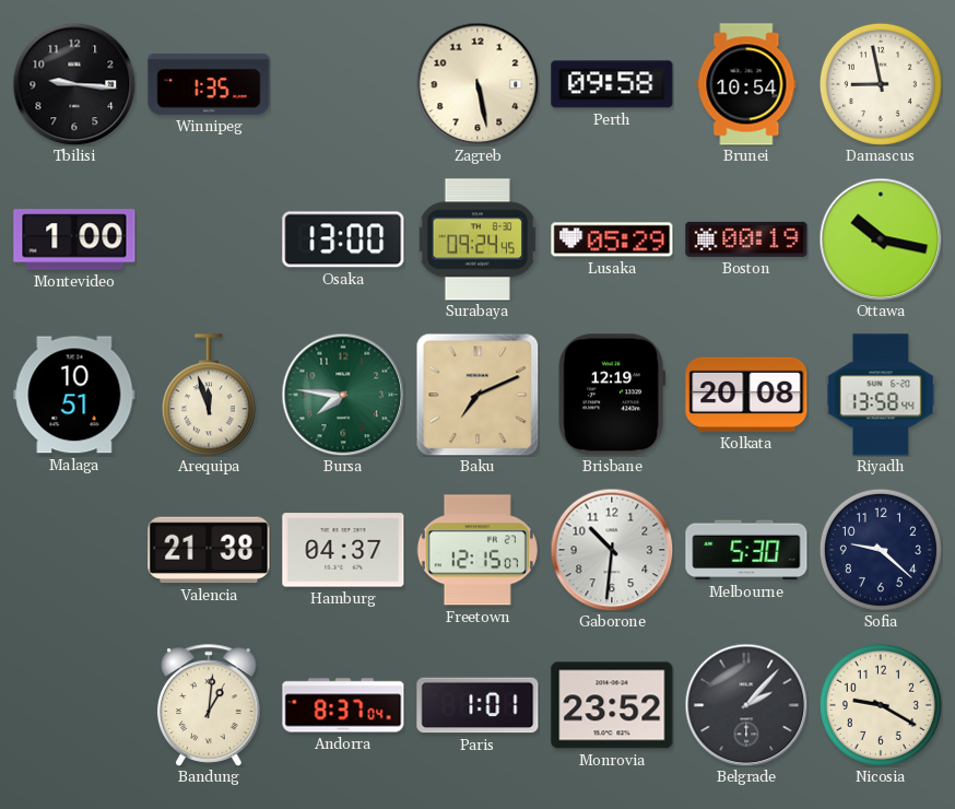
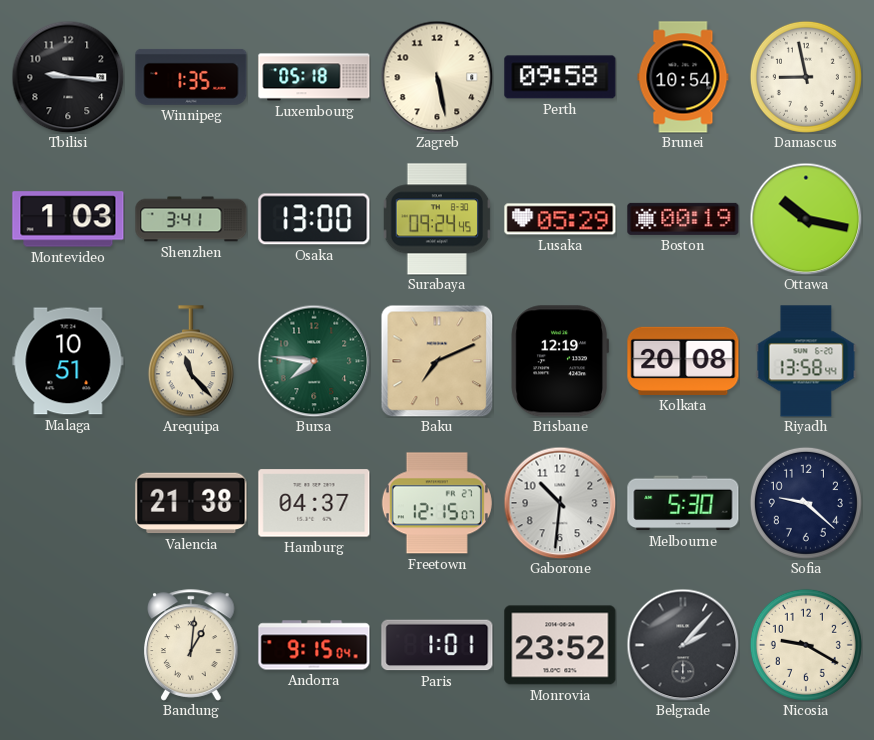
Luxembourg: none -> 05:18
Montevideo: 1:00 -> 1:03
Shenzhen: none -> 3:41
Arequipa: 11:57 -> 11:23
Andorra: 8:37 -> 9:15
